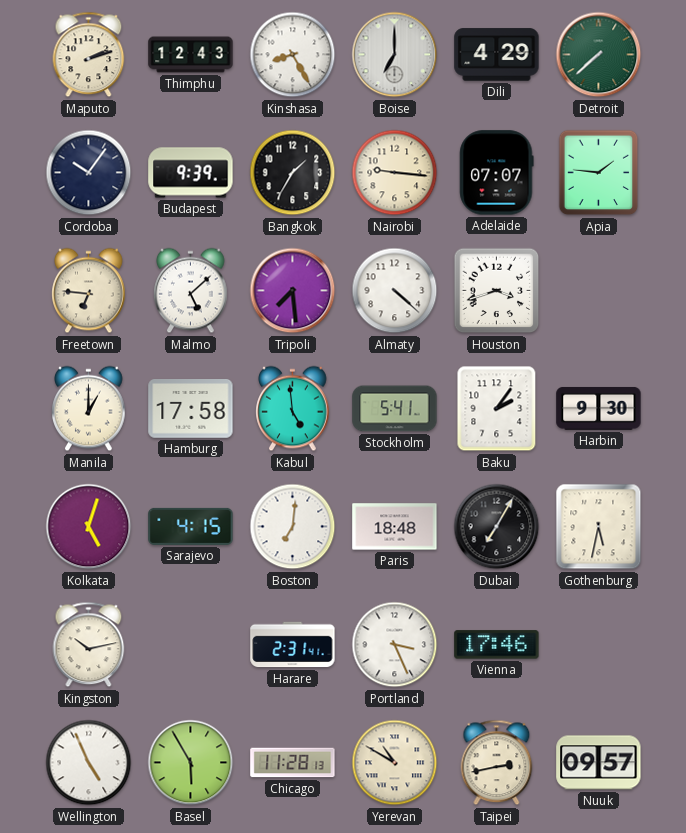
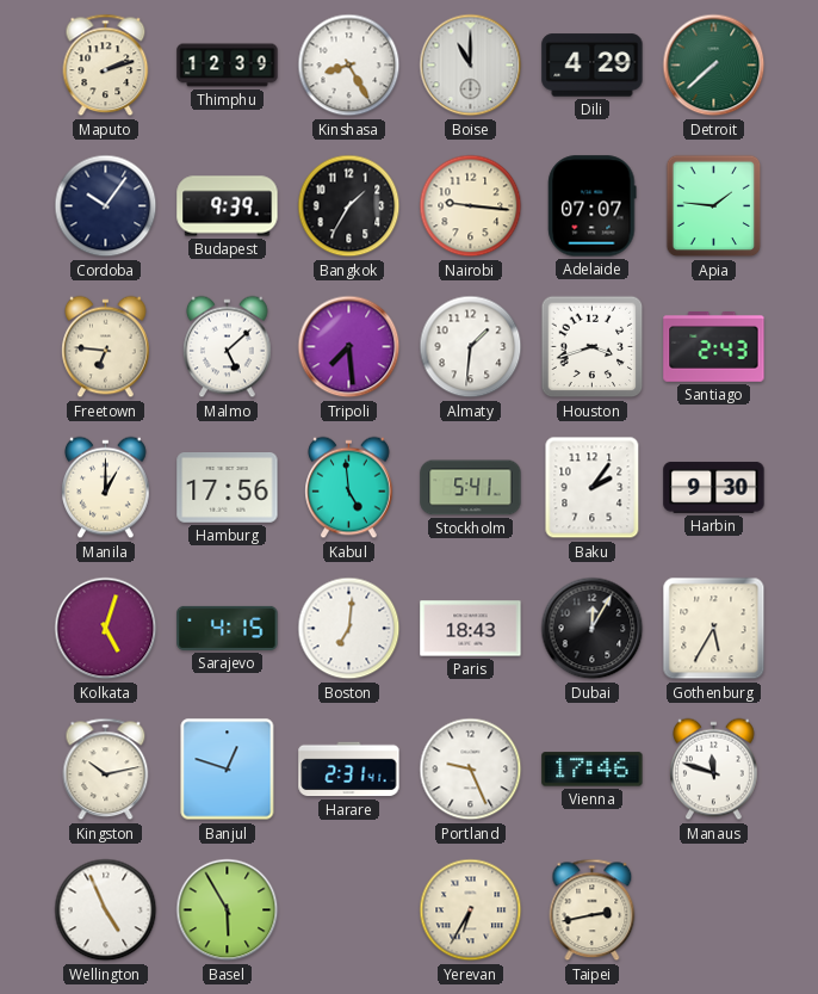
Thimphu: 12:43 -> 12:39
Boise: 7:00 -> 11:00
Almaty: 4:22 -> 1:31
Santiago: none -> 2:43
Hamburg: 17:58 -> 17:56
Paris: 18:48 -> 18:43
Dubai: 7:05 -> 12:05
Gothenburg: 5:32 -> 5:35
Banjul: none -> 12:48
Portland: 3:26 -> 9:26
Manaus: none -> 11:48
Chicago: 11:28 -> none
Yerevan: 10:50 -> 6:35
Nuuk: 09:57 -> none
